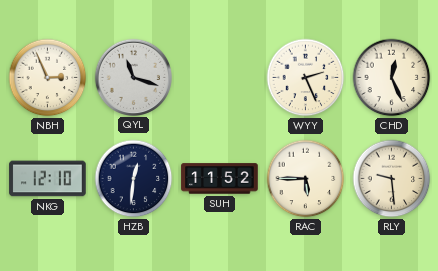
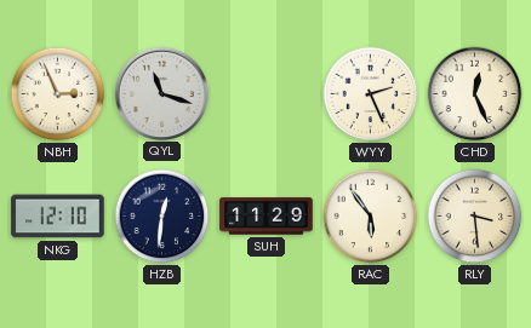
SUH: 11:52 -> 11:29
RAC: 5:45 -> 5:54
RLY: 9:29 -> 3:29
